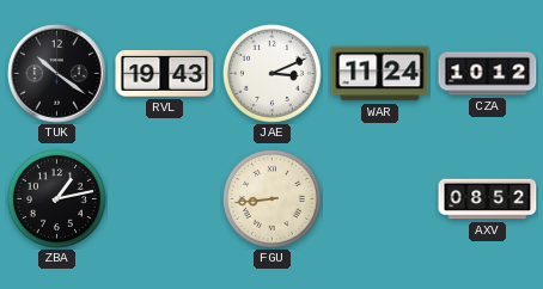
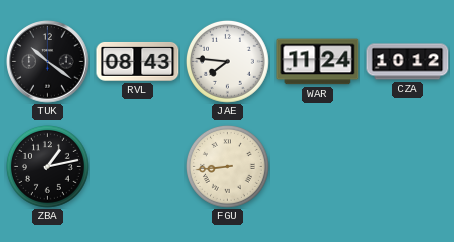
RVL: 19:43 -> 08:43
JAE: 3:11 -> 7:46
AXV: 08:52 -> none
